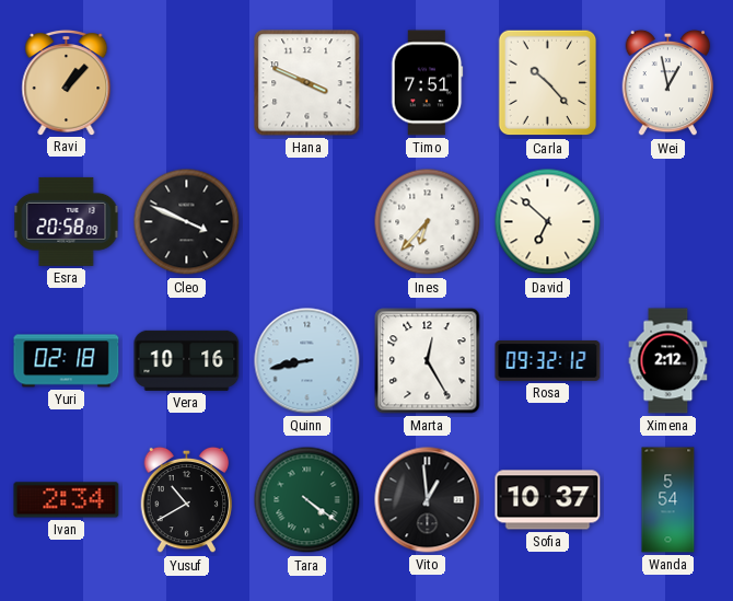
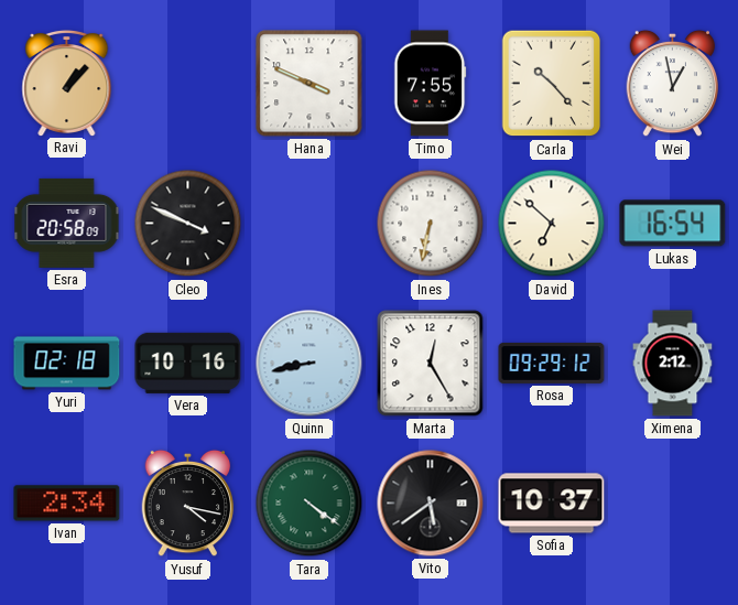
Timo: 7:51 -> 7:55
Ines: 6:37 -> 6:32
Lukas: none -> 16:54
Rosa: 09:32 -> 09:29
Yusuf: 10:40 -> 4:17
Vito: 12:59 -> 5:39
Wanda: 5:54 -> none
